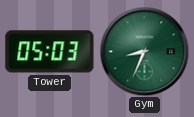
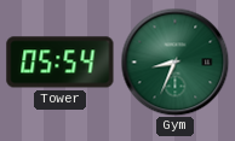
Tower: 05:03 -> 05:54
